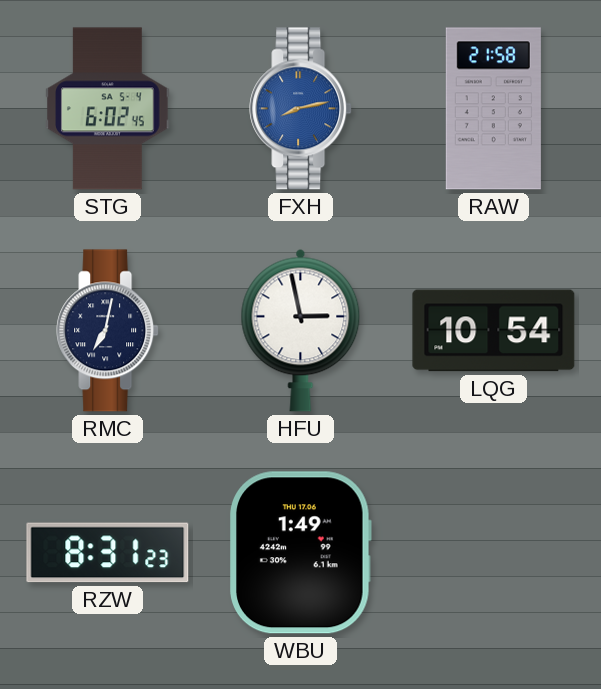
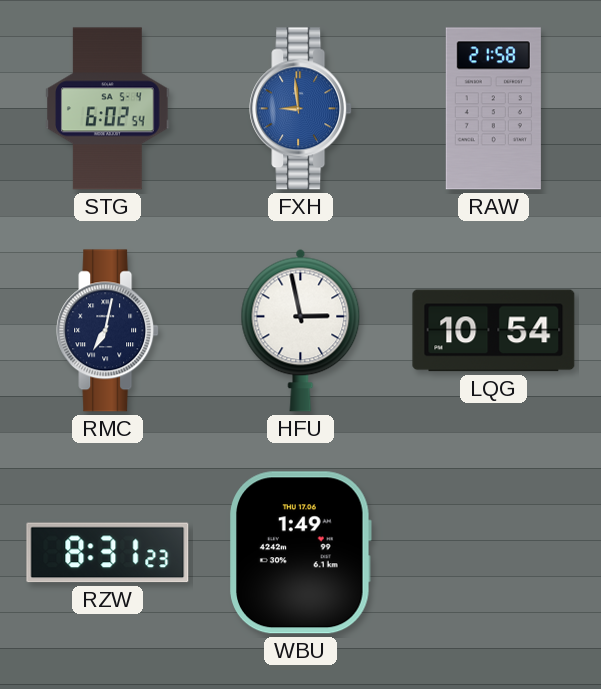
STG: 6:02:45 -> 6:02:54
FXH: 8:13 -> 8:59
